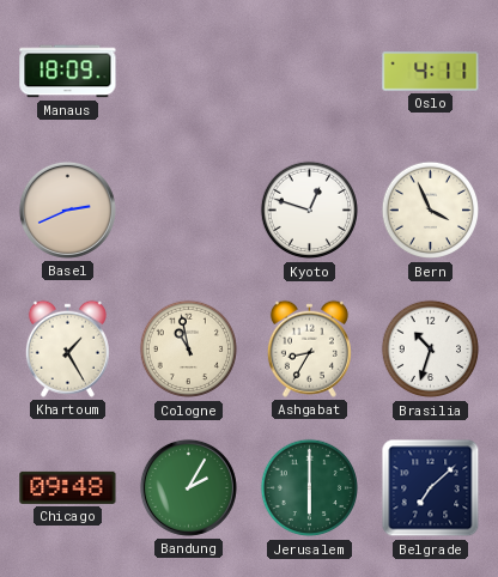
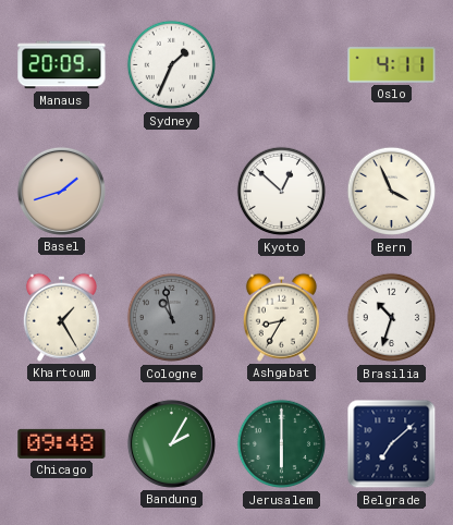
Manaus: 18:09 -> 20:09
Sydney: none -> 1:34
Basel: 2:41 -> 1:42
Kyoto: 12:48 -> 12:52
Cologne dial: cream -> grey
